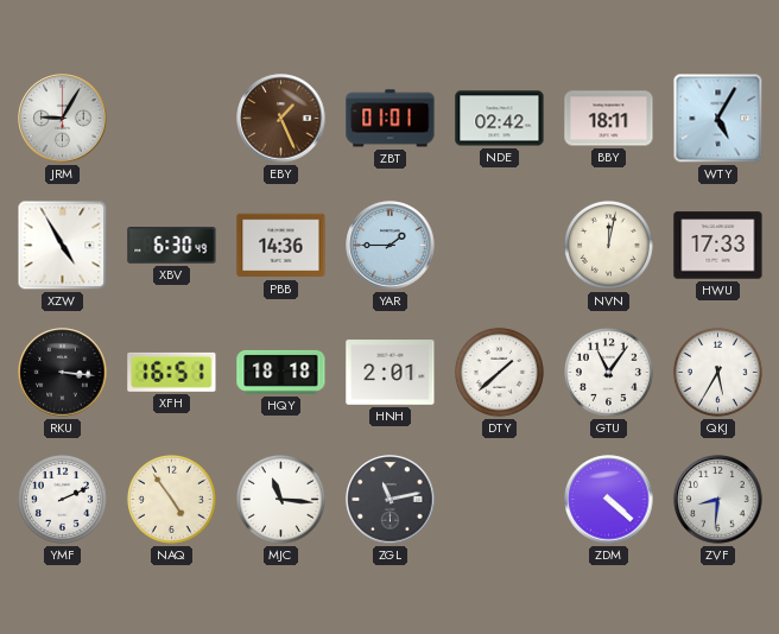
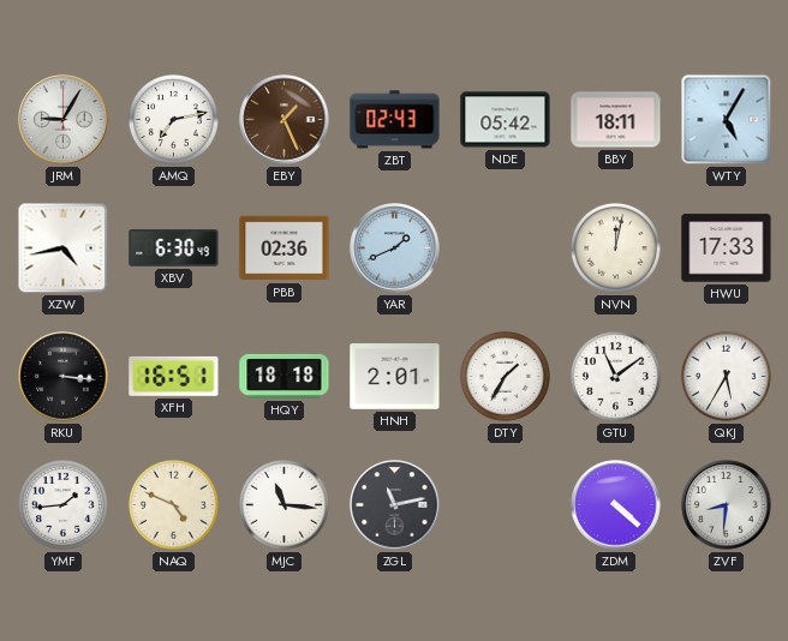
AMQ: none -> 7:13
ZBT: 01:01 -> 02:43
NDE: 02:42 -> 05:42
XZW: 4:55 -> 4:43
PBB: 14:36 -> 02:36
YAR: 1:45 -> 1:41
DTY: 1:38 -> 1:35
GTU: 11:06 -> 11:09
YMF: 2:11 -> 1:44
NAQ: 4:54 -> 4:49
